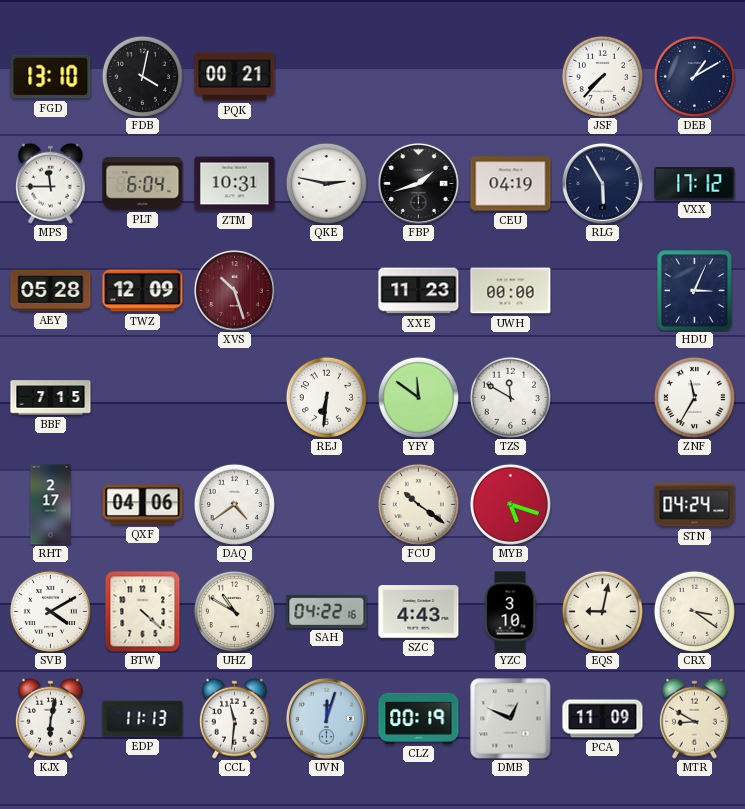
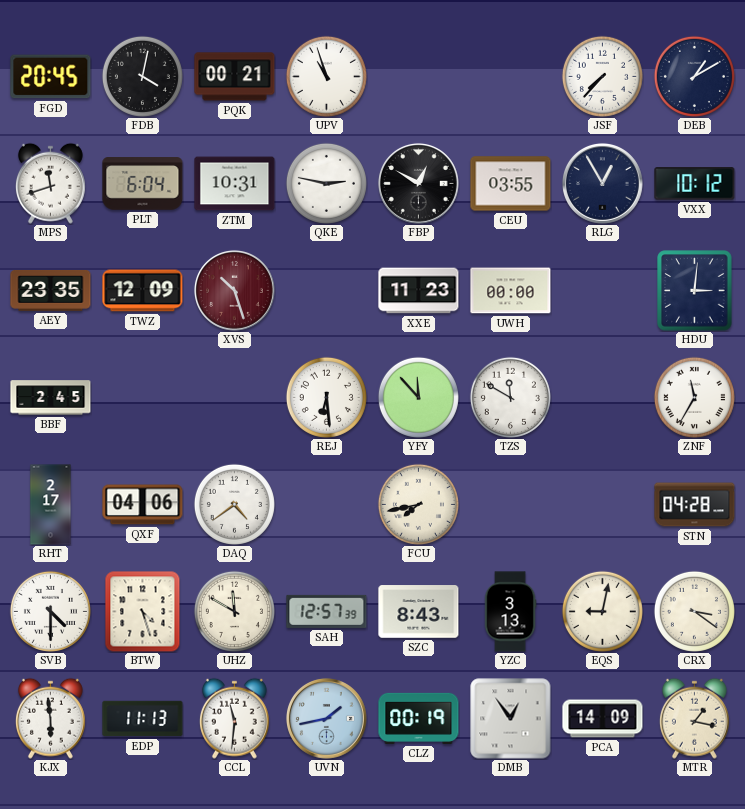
FGD: 13:10 -> 20:45
UPV: none -> 10:57
MPS: 11:45 -> 11:42
FBP: 1:42 -> 12:50
CEU: 04:19 -> 03:55
RLG: 5:55 -> 12:55
VXX: 17:12 -> 10:12
AEY: 05:28 -> 23:35
HDU: 3:04 -> 3:01
BBF: 7:15 -> 2:45
REJ: 6:31 -> 6:29
YFY: 11:51 -> 11:53
FCU: 10:21 -> 7:43
MYB: 5:18 -> none
STN: 04:24 -> 04:28
SVB: 4:10 -> 4:30
BTW: 4:22 -> 4:27
UHZ: 10:50 -> 11:50
SAH: 04:22 -> 12:57
SZC: 4:43 -> 8:43
YZC: 3:10 -> 3:13
KJX: 6:02 -> 5:59
UVN: 12:03 -> 1:43
DMB: 12:49 -> 12:54
PCA: 11:09 -> 14:09
MTR: 8:50 -> 1:17
